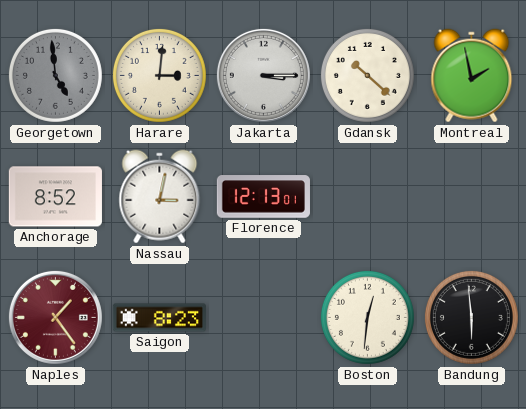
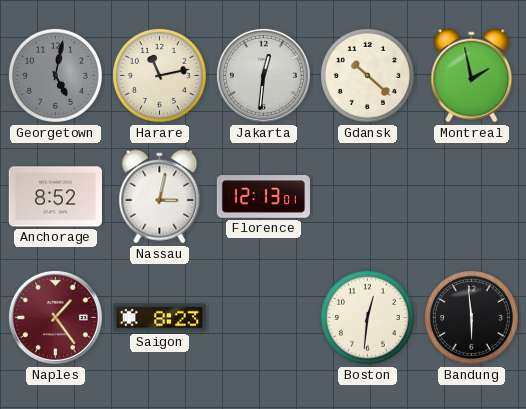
Georgetown: 4:59 -> 5:02
Harare: 3:01 -> 11:13
Jakarta: 3:15 -> 12:31
